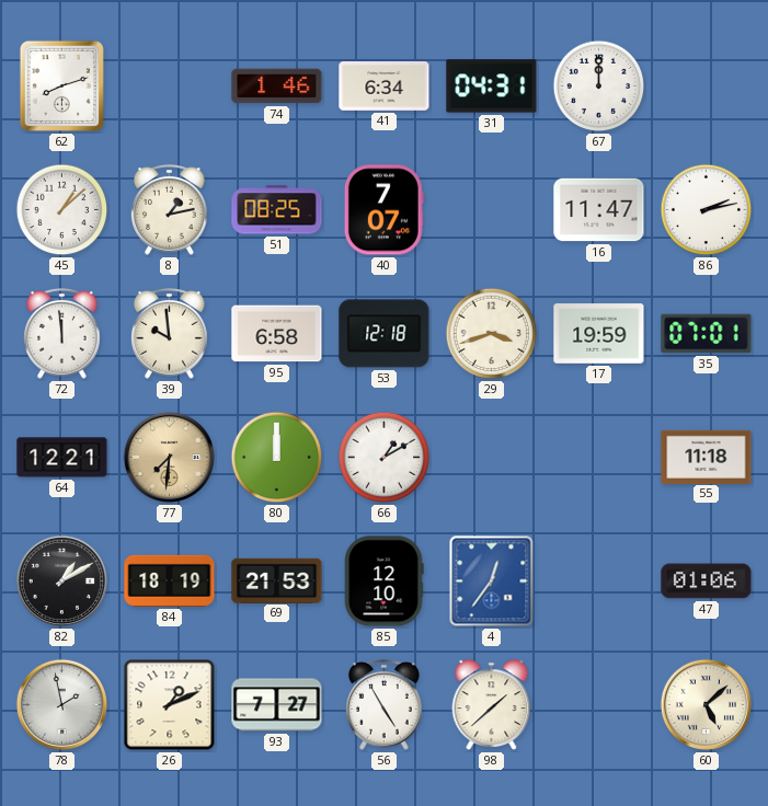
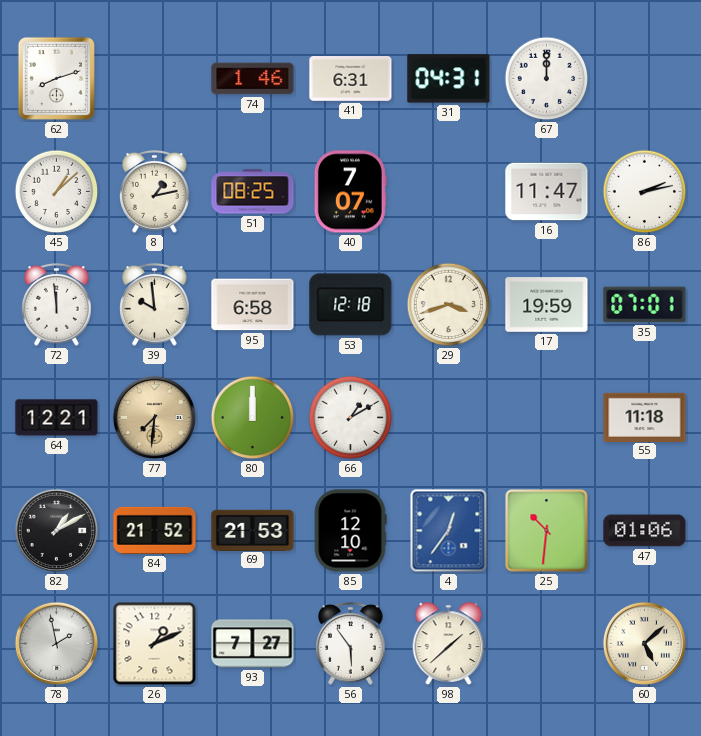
41: 6:34 -> 6:31
84: 18:19 -> 21:52
25: none -> 10:31
56: 4:55 -> 5:54
